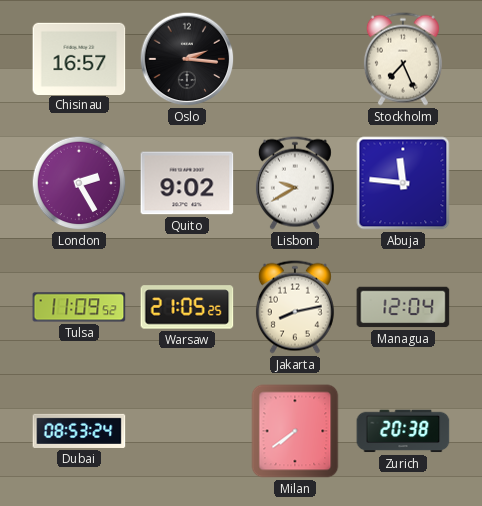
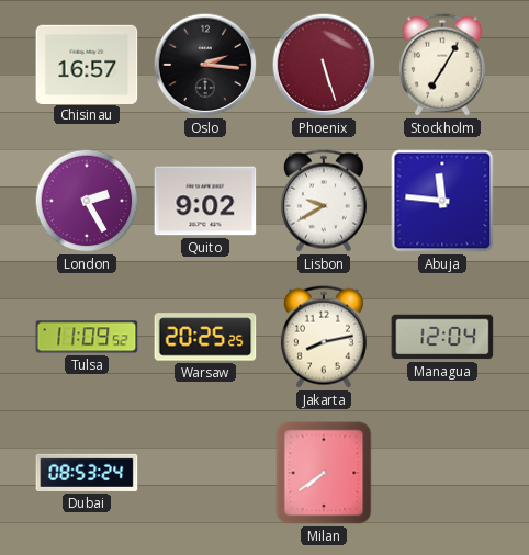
Phoenix: none -> 5:27
Stockholm: 7:26 -> 7:05
Warsaw: 21:05 -> 20:25
Zurich: 20:38 -> none
